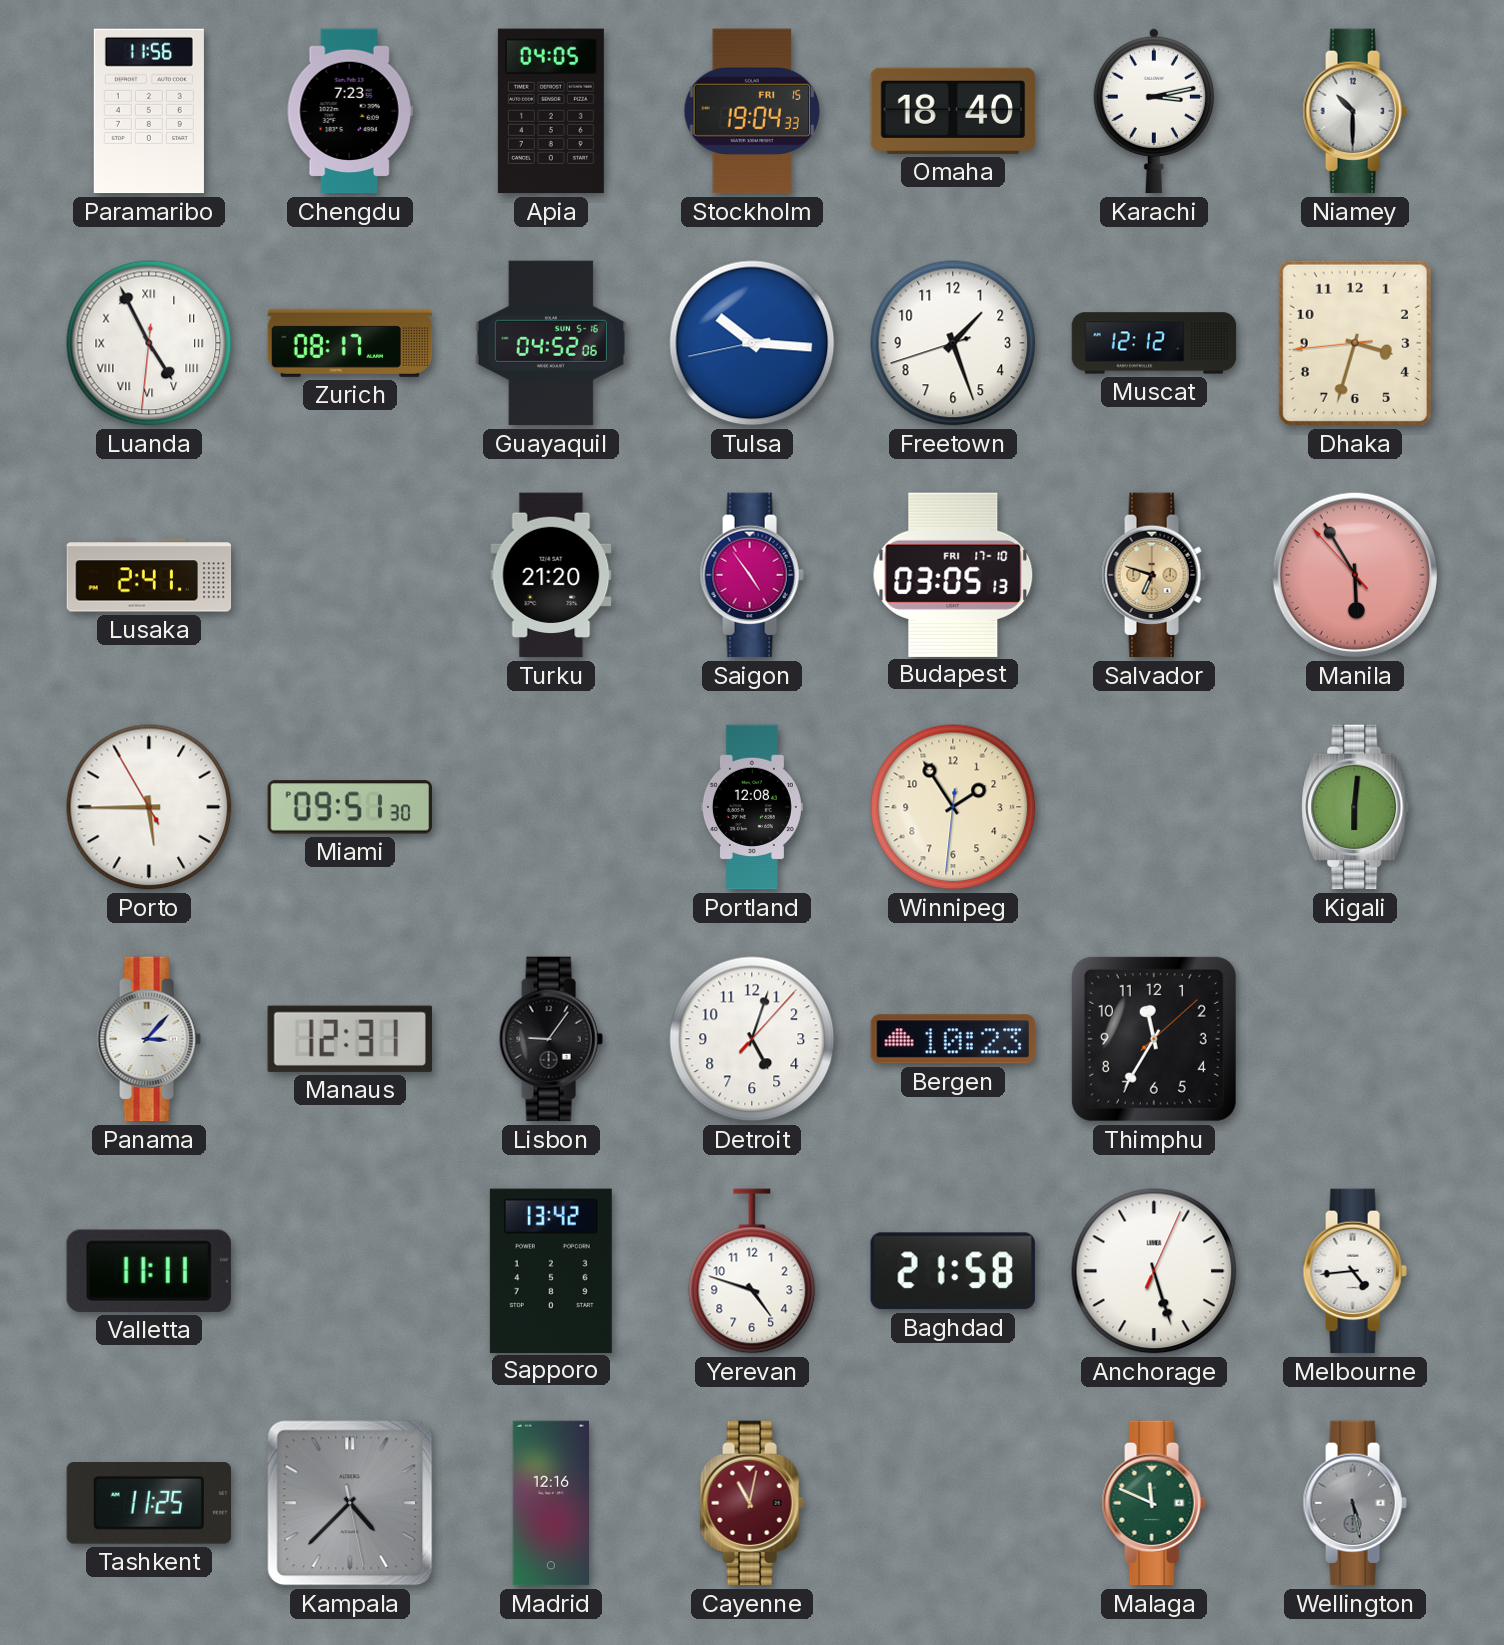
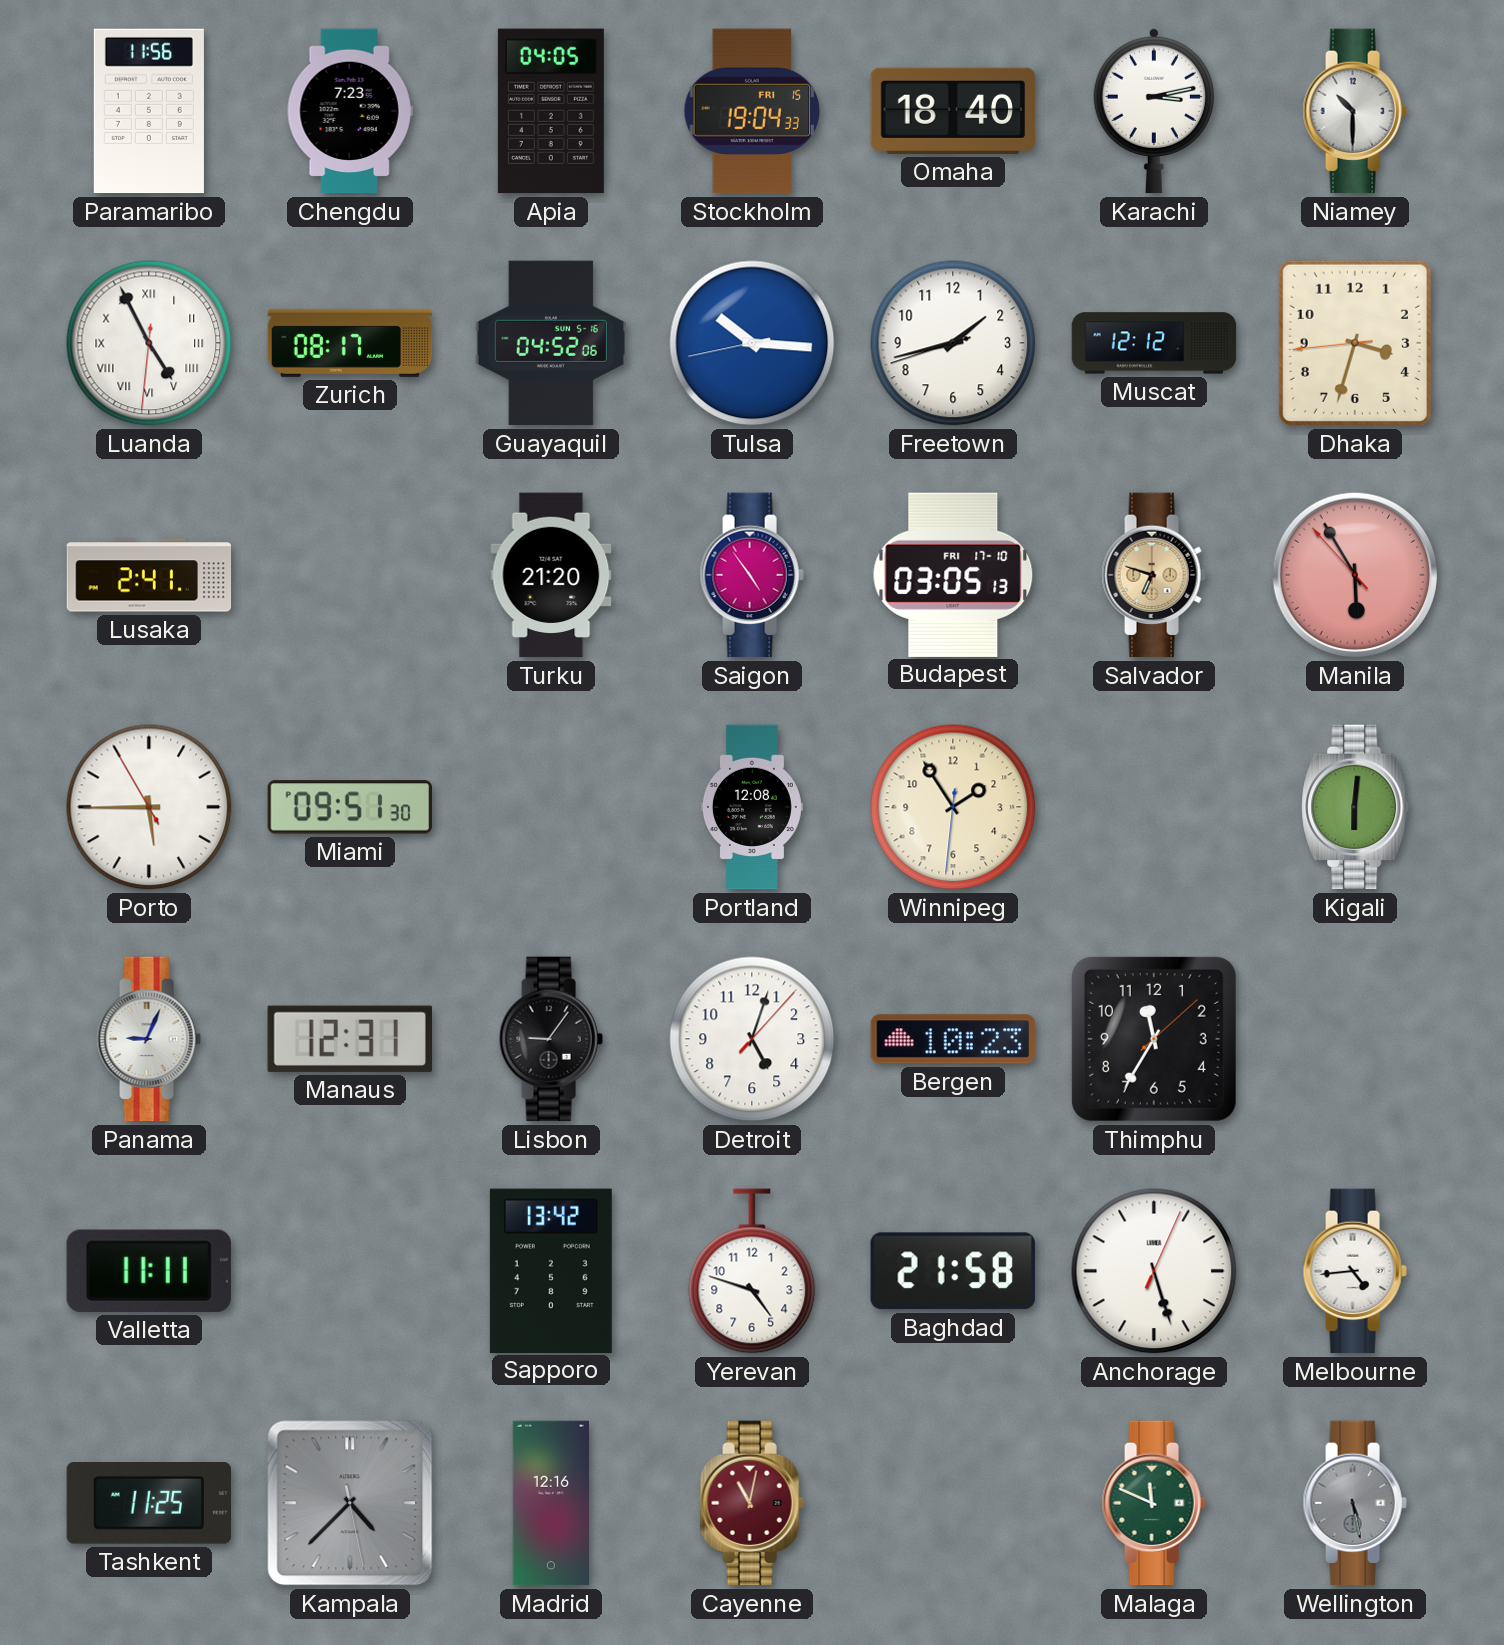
Freetown: 1:26 -> 1:42
Panama: 3:07 -> 9:04
